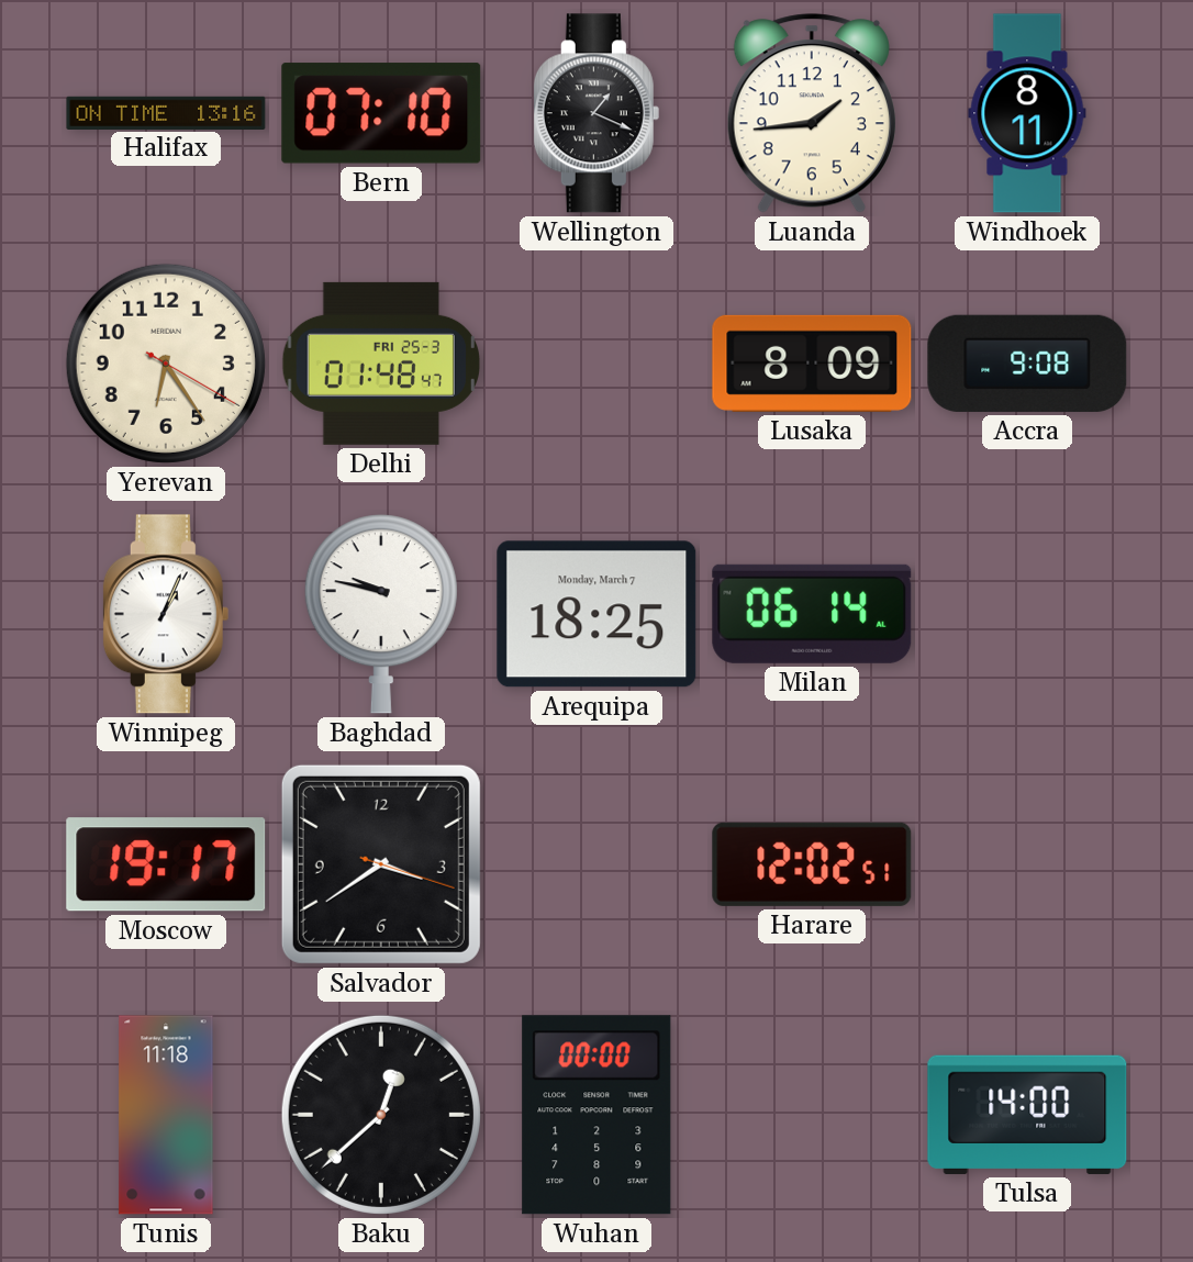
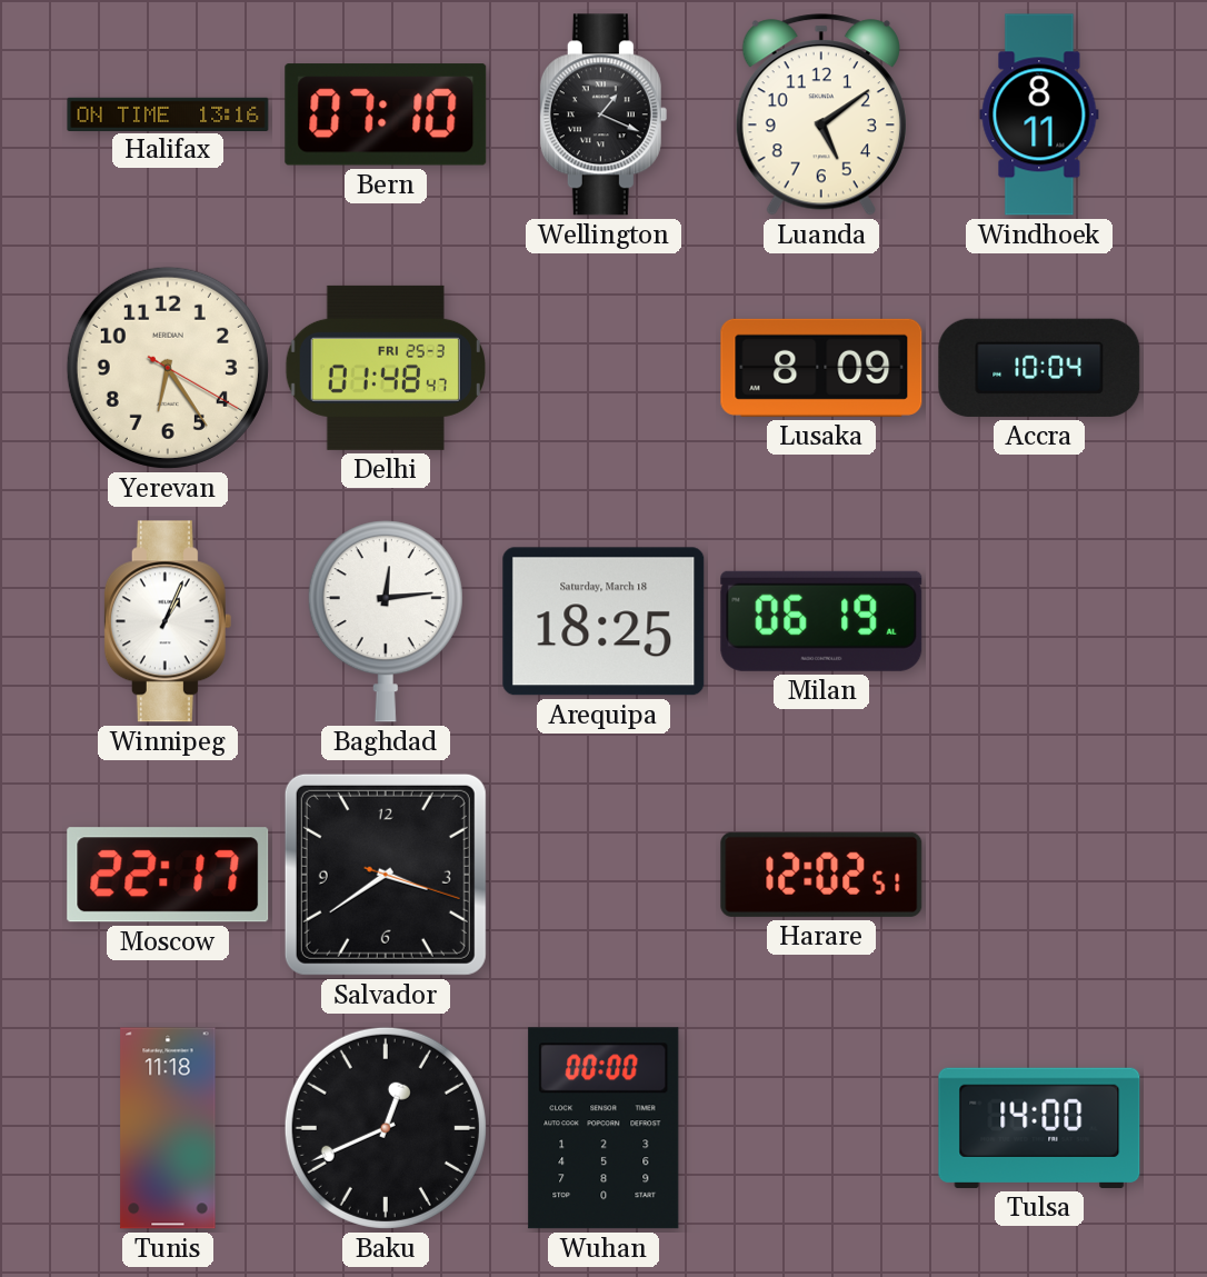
Luanda: 1:44 -> 5:09
Accra: 9:08 -> 10:04
Baghdad: 9:47 -> 12:14
Arequipa date: Monday, March 7 -> Saturday, March 18
Milan: 06:14 -> 06:19
Moscow: 19:17 -> 22:17
Baku: 12:38 -> 12:41
